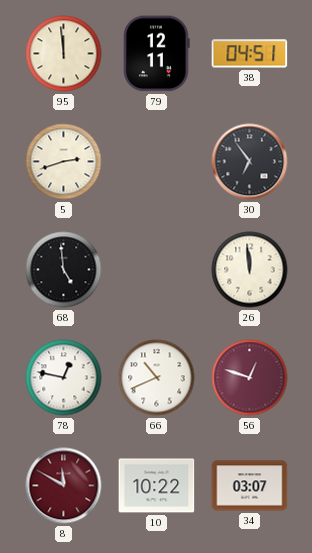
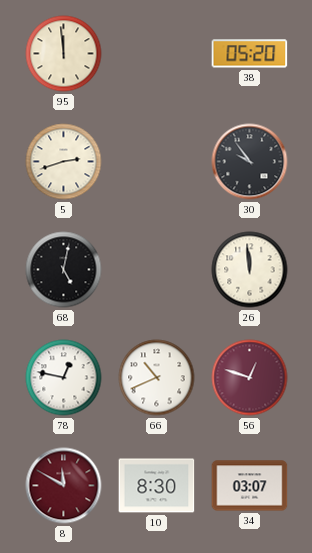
79: 12:11 -> none
38: 04:51 -> 05:20
30: 6:54 -> 9:54
68: 4:59 -> 5:02
10: 10:22 -> 8:30
